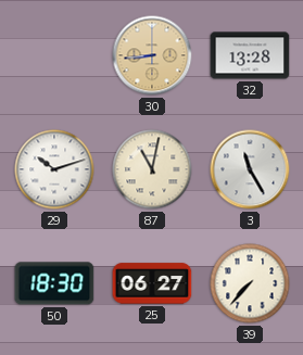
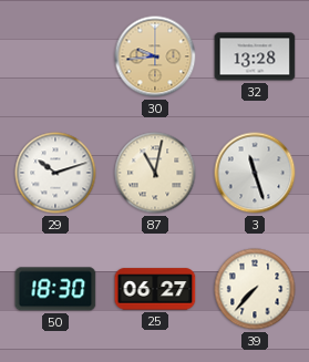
30: 8:44 -> 9:44
3: 11:25 -> 11:27
